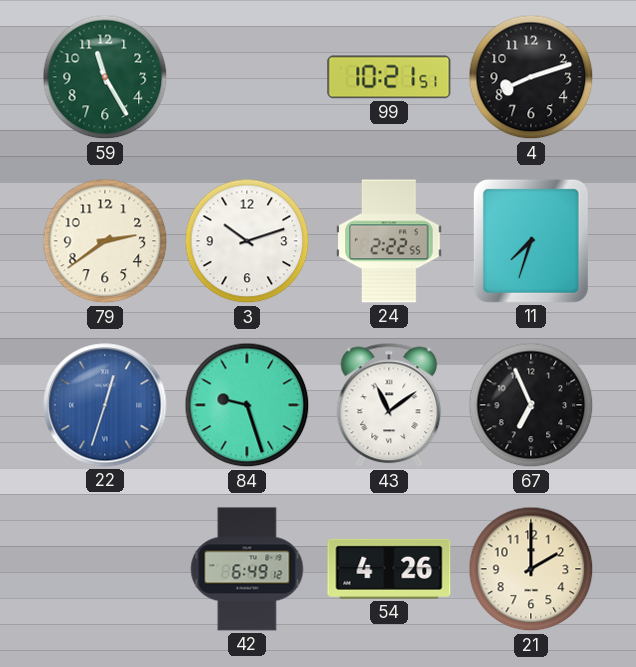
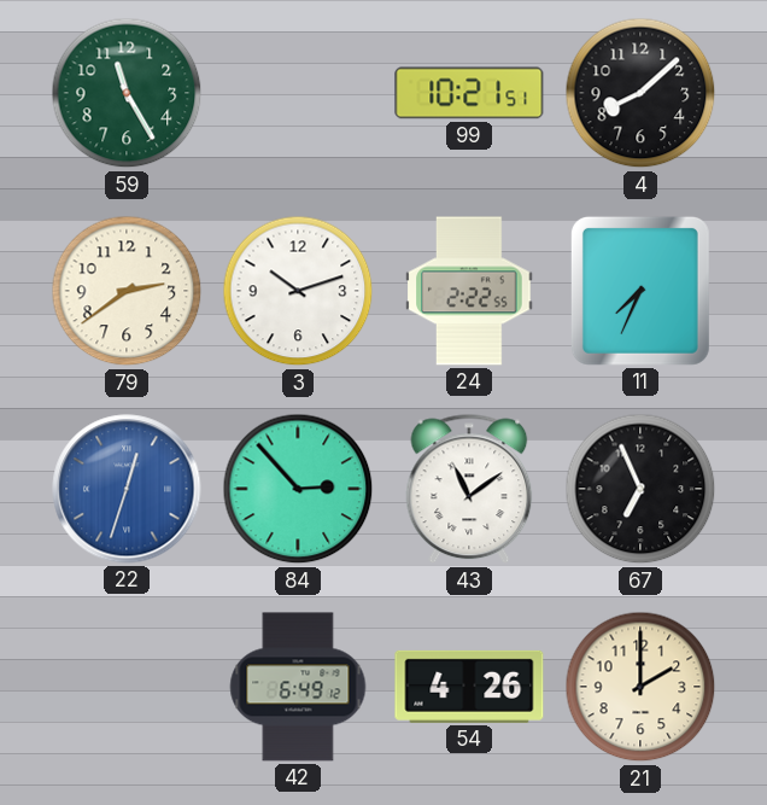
4: 8:12 -> 8:08
11: 7:33 -> 7:34
84: 9:27 -> 2:53
